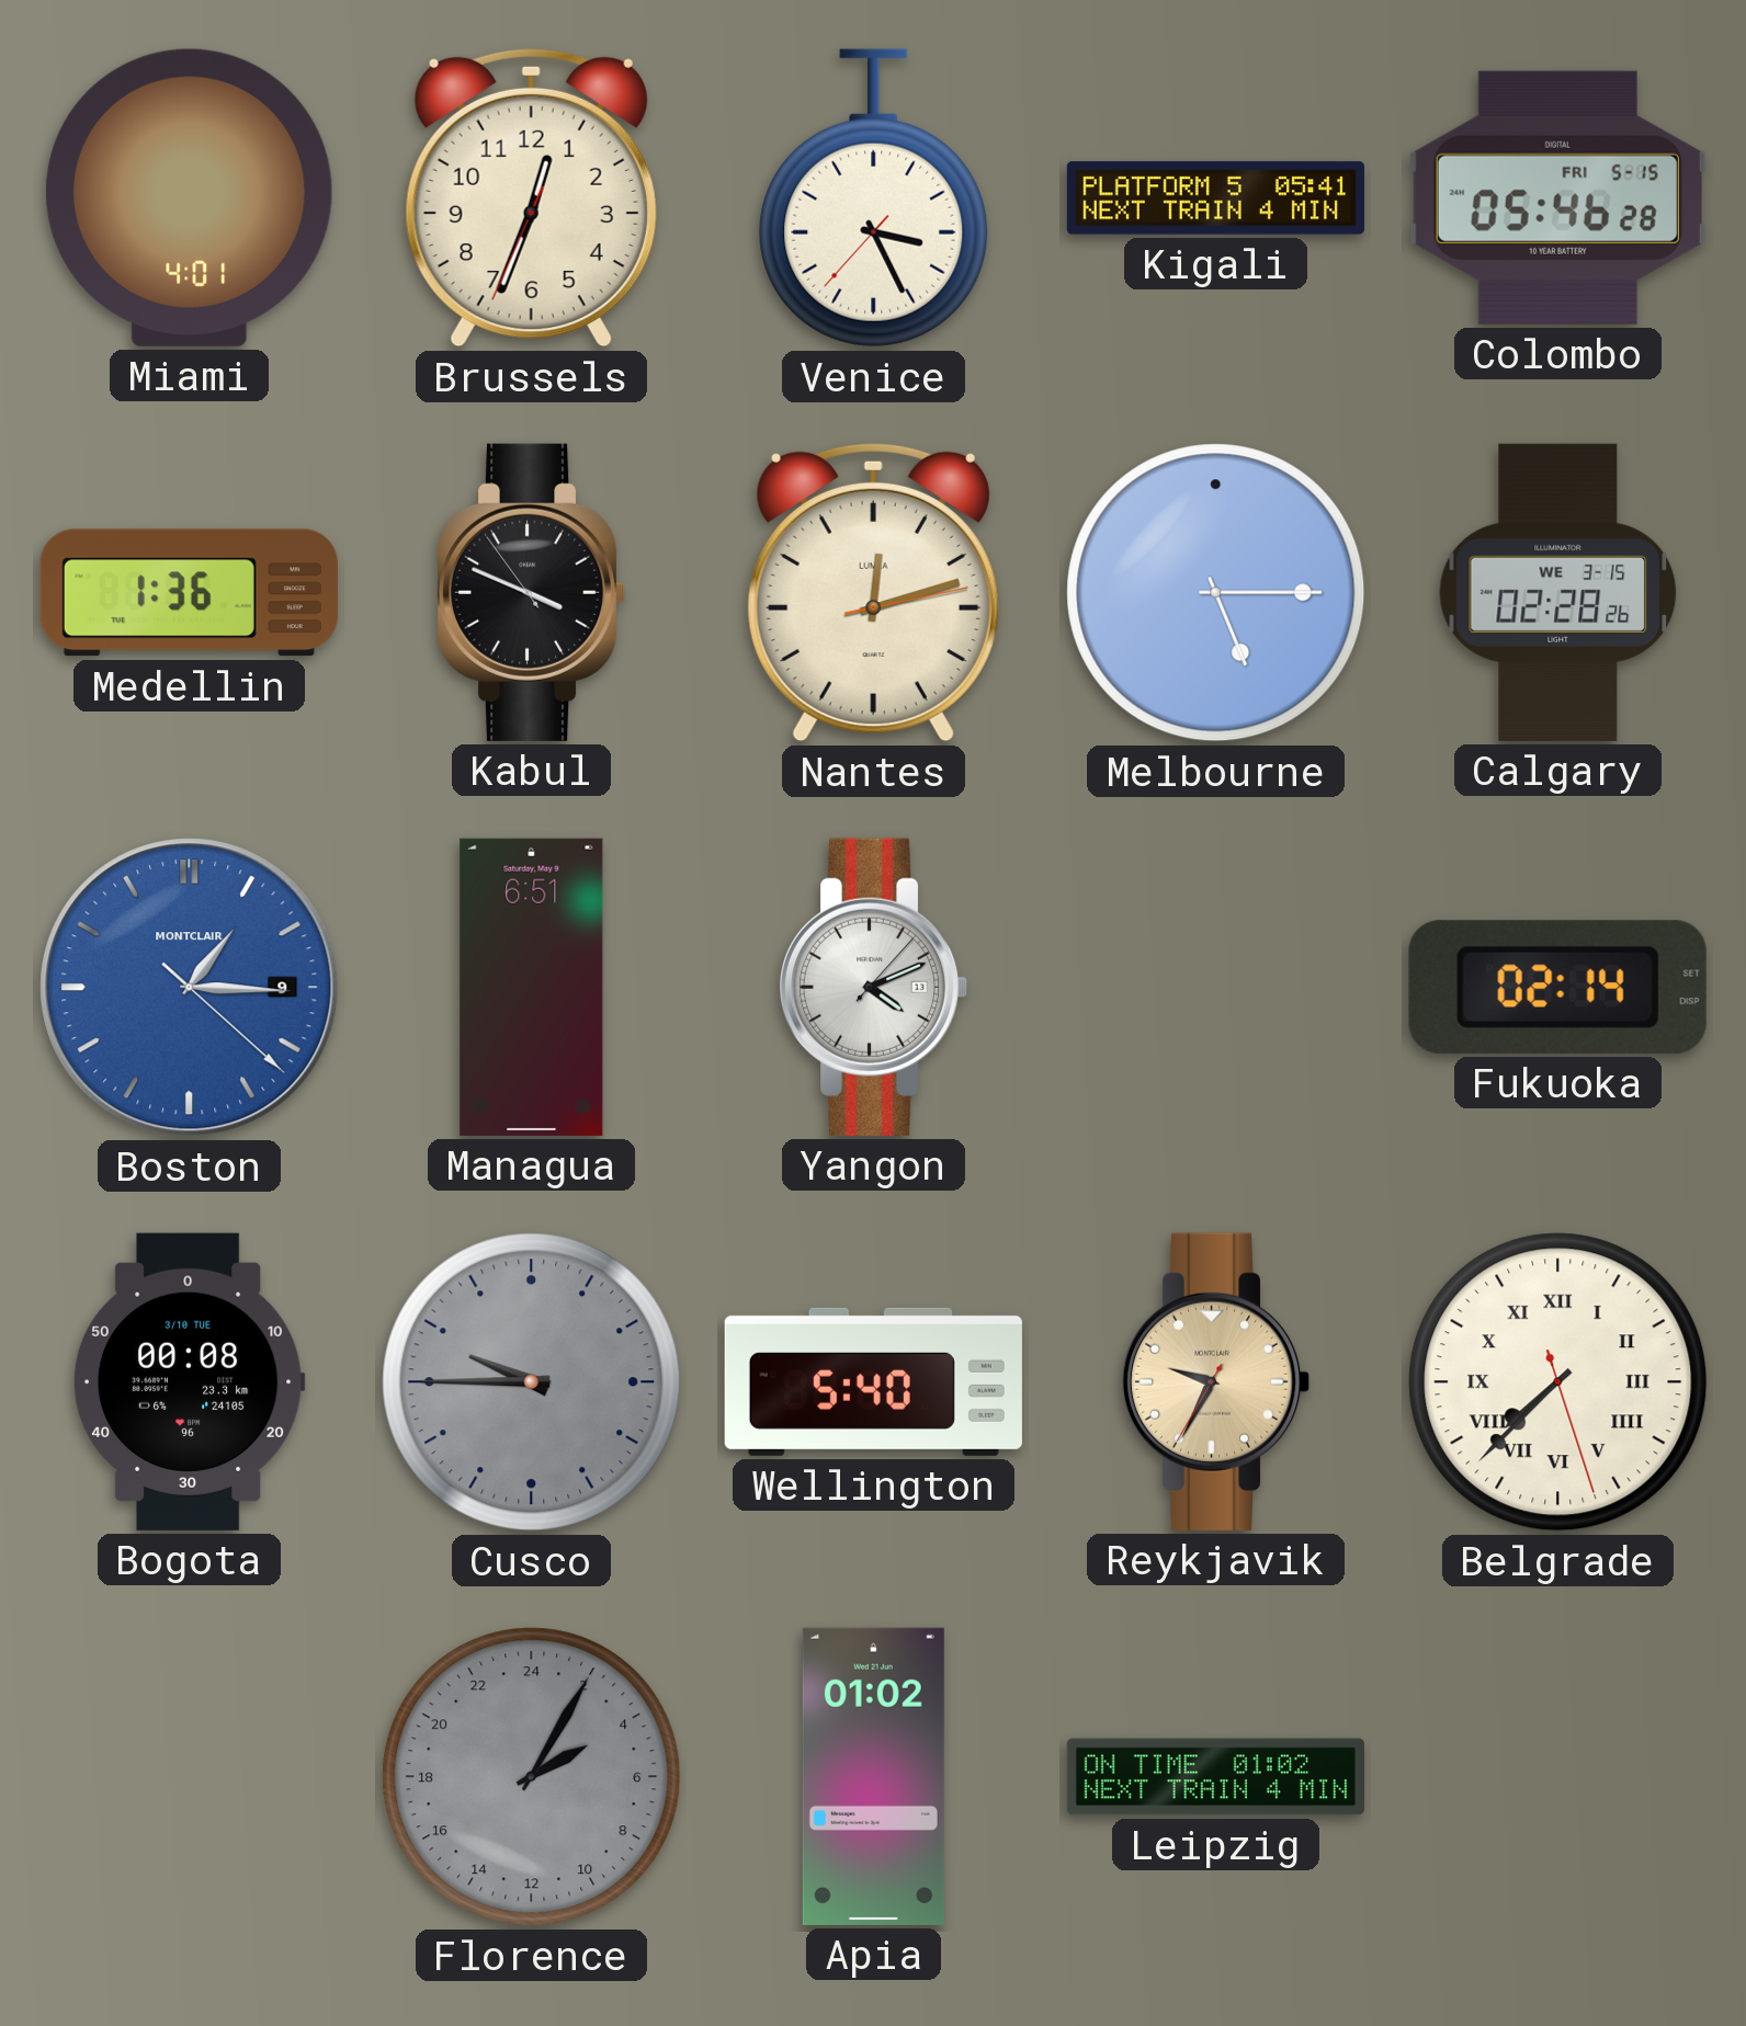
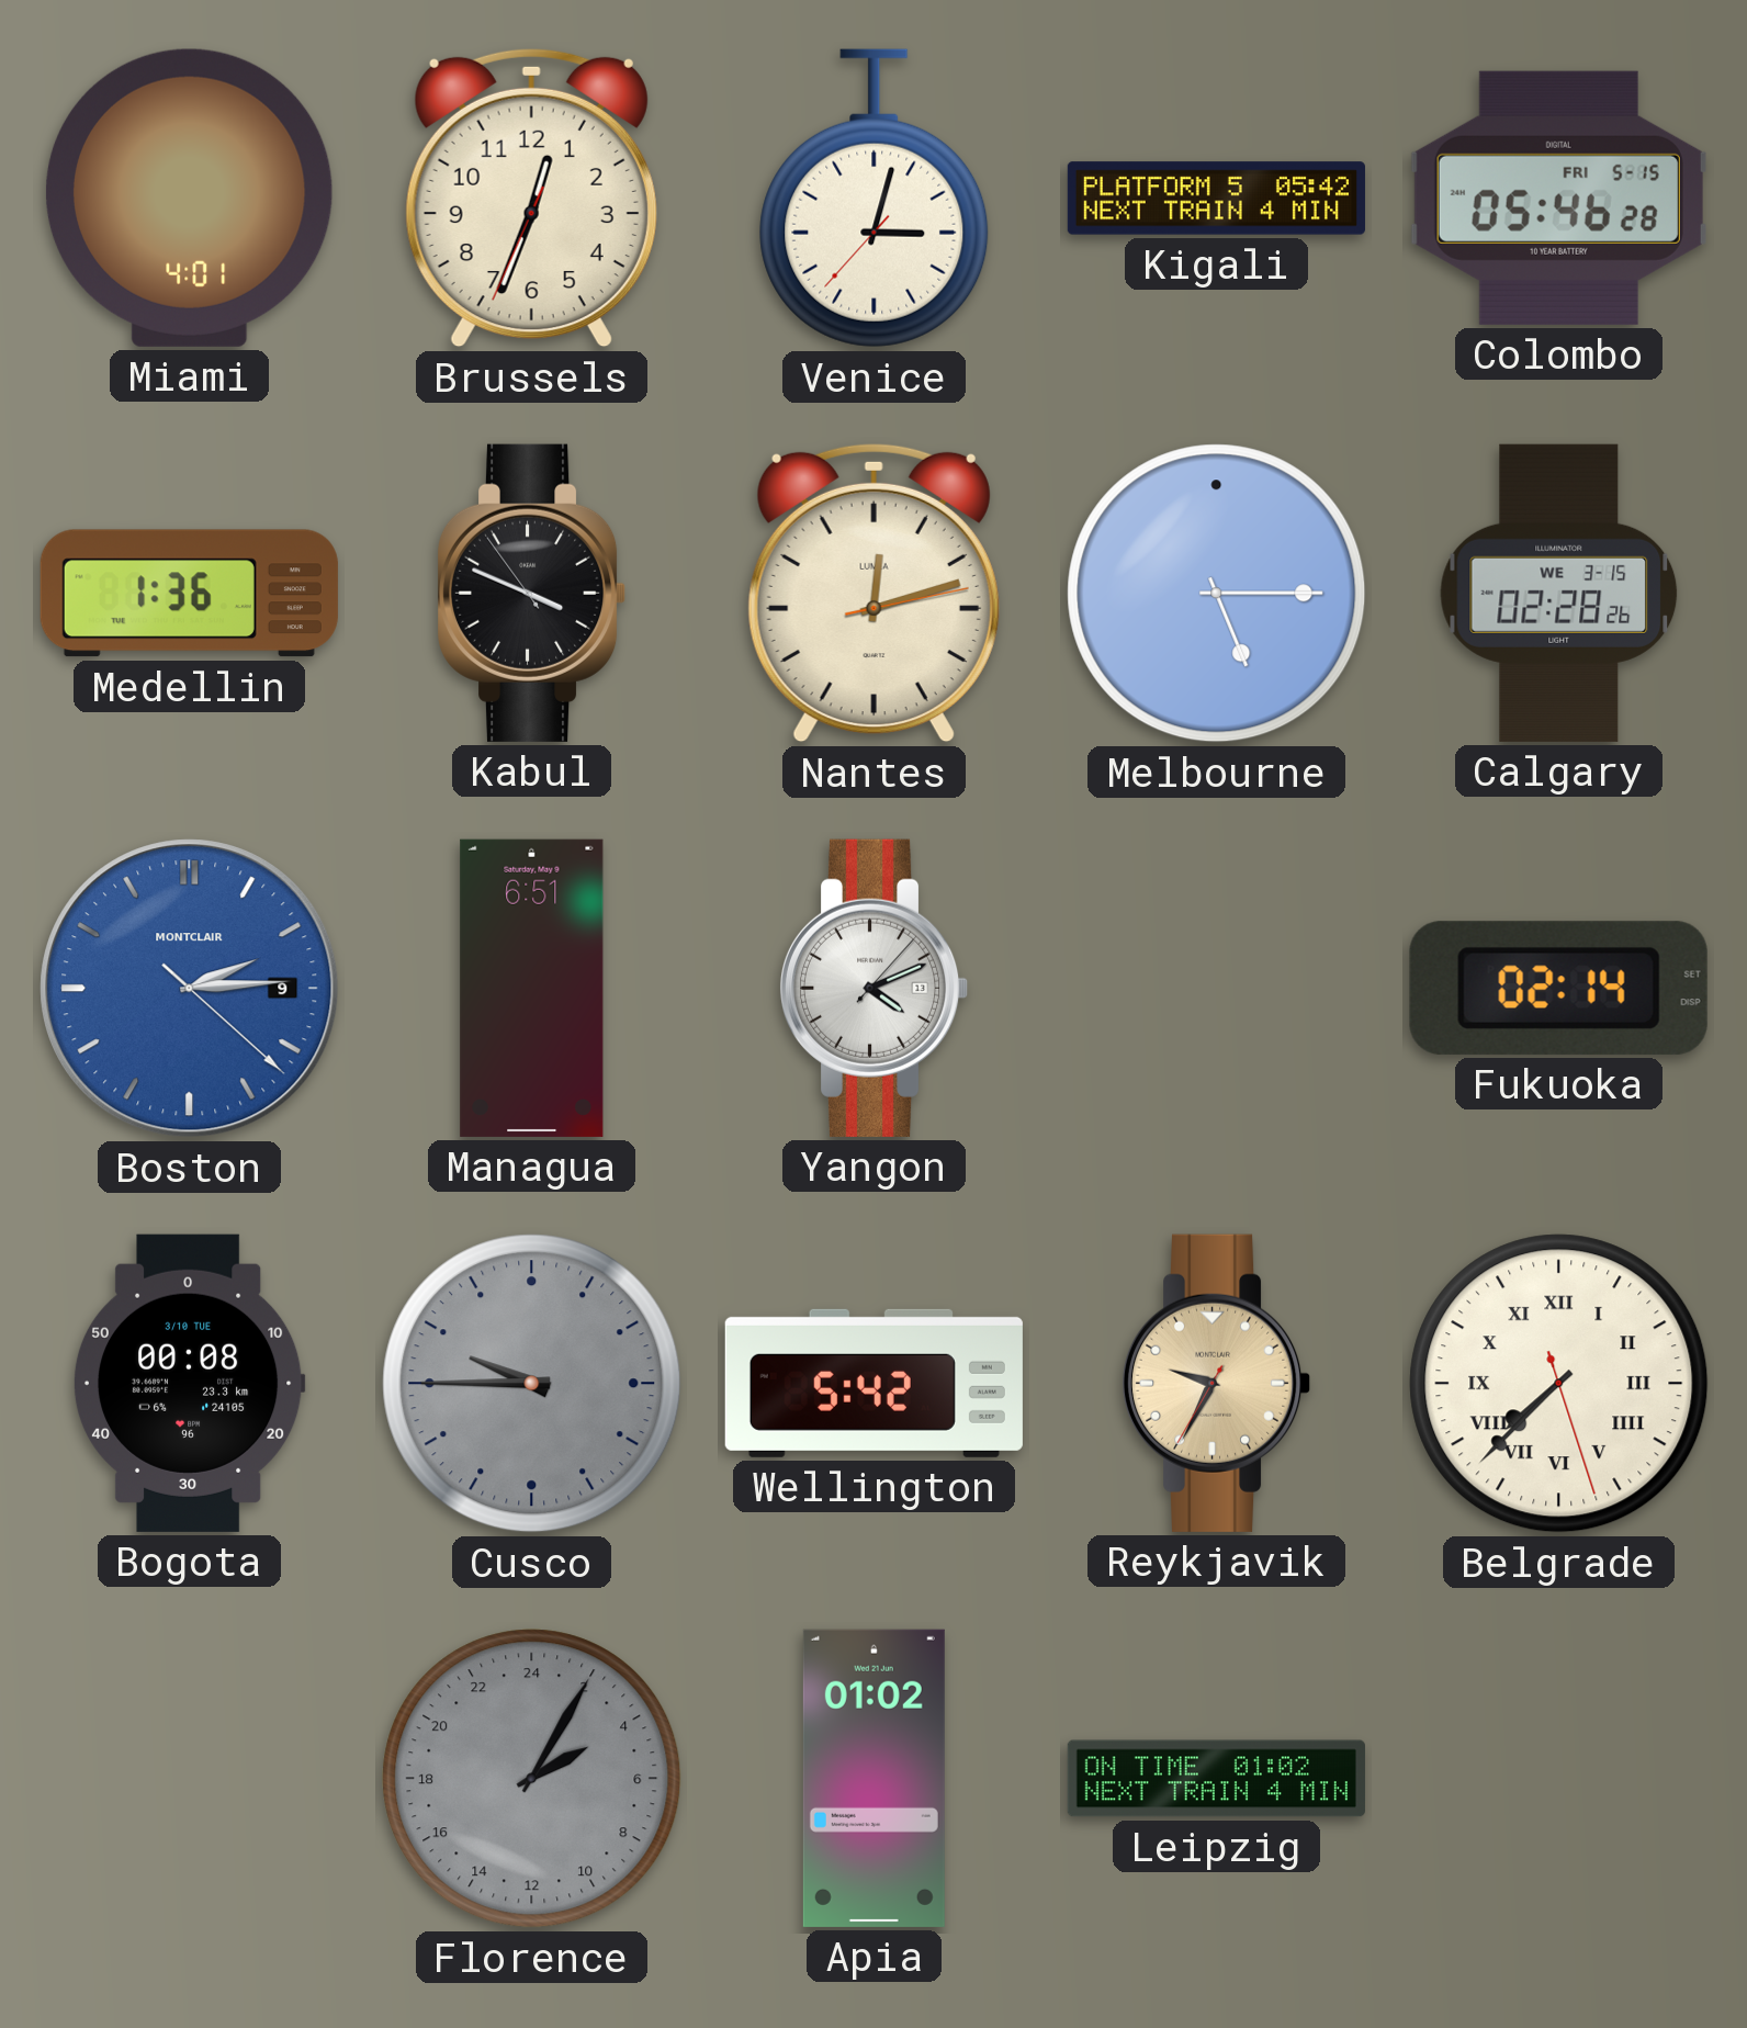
Venice: 3:25 -> 3:02
Kigali: 05:41 -> 05:42
Boston: 1:15 -> 2:14
Wellington: 5:40 -> 5:42
